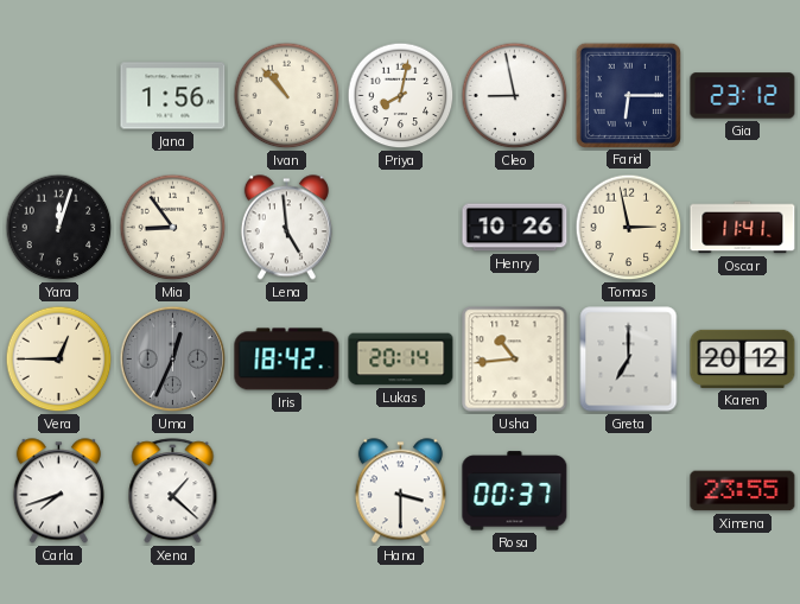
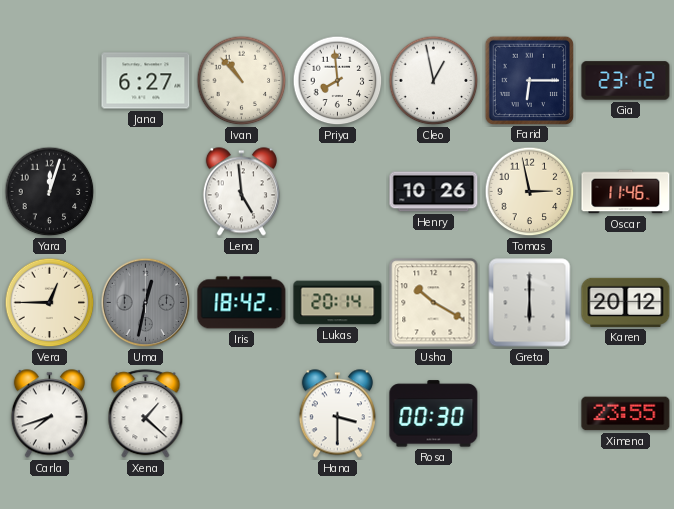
Jana: 1:56 -> 6:27
Priya: 8:02 -> 7:59
Cleo: 8:58 -> 12:58
Mia: 8:54 -> none
Oscar: 11:41 -> 11:46
Uma: 12:34 -> 12:32
Usha: 10:44 -> 10:20
Greta: 7:00 -> 6:00
Rosa: 00:37 -> 00:30
